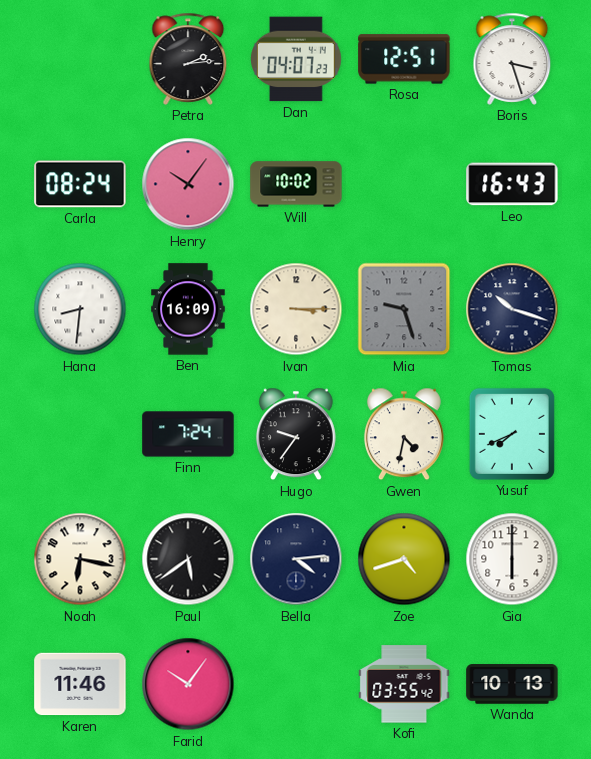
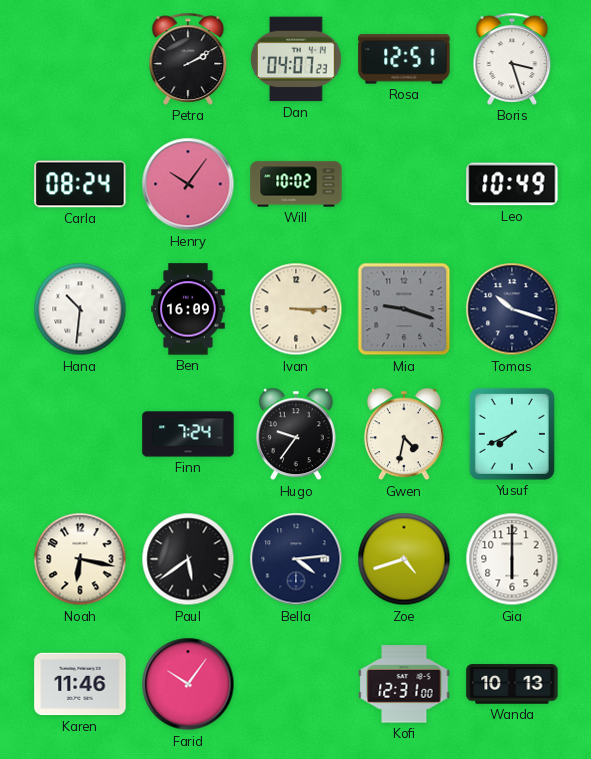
Petra: 2:14 -> 2:10
Leo: 16:43 -> 10:49
Hana: 8:31 -> 10:31
Mia: 9:27 -> 9:18
Kofi: 03:55 -> 12:31
